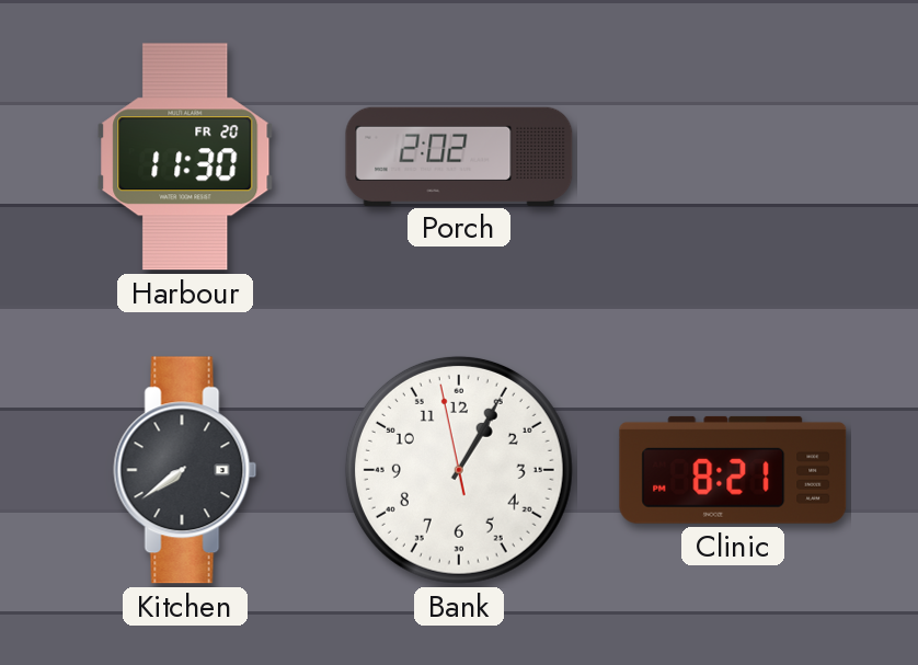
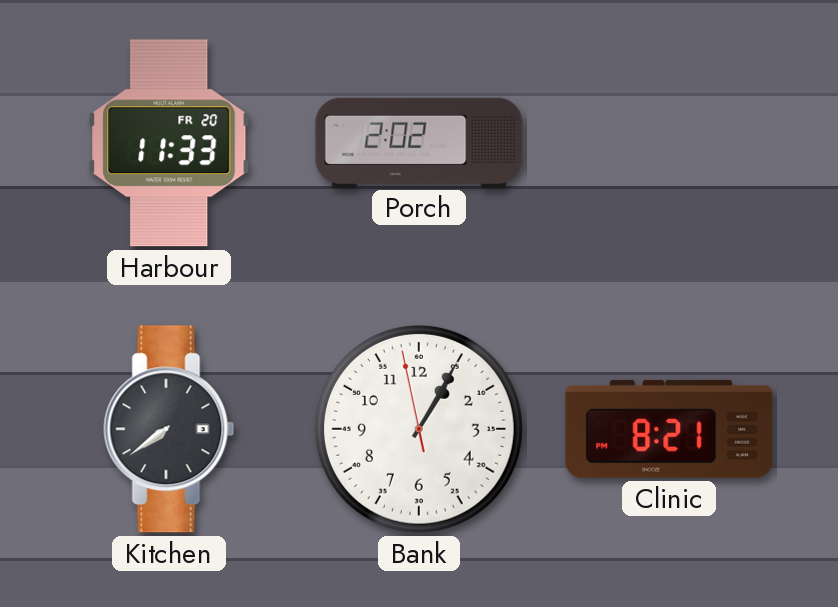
Harbour: 11:30 -> 11:33
